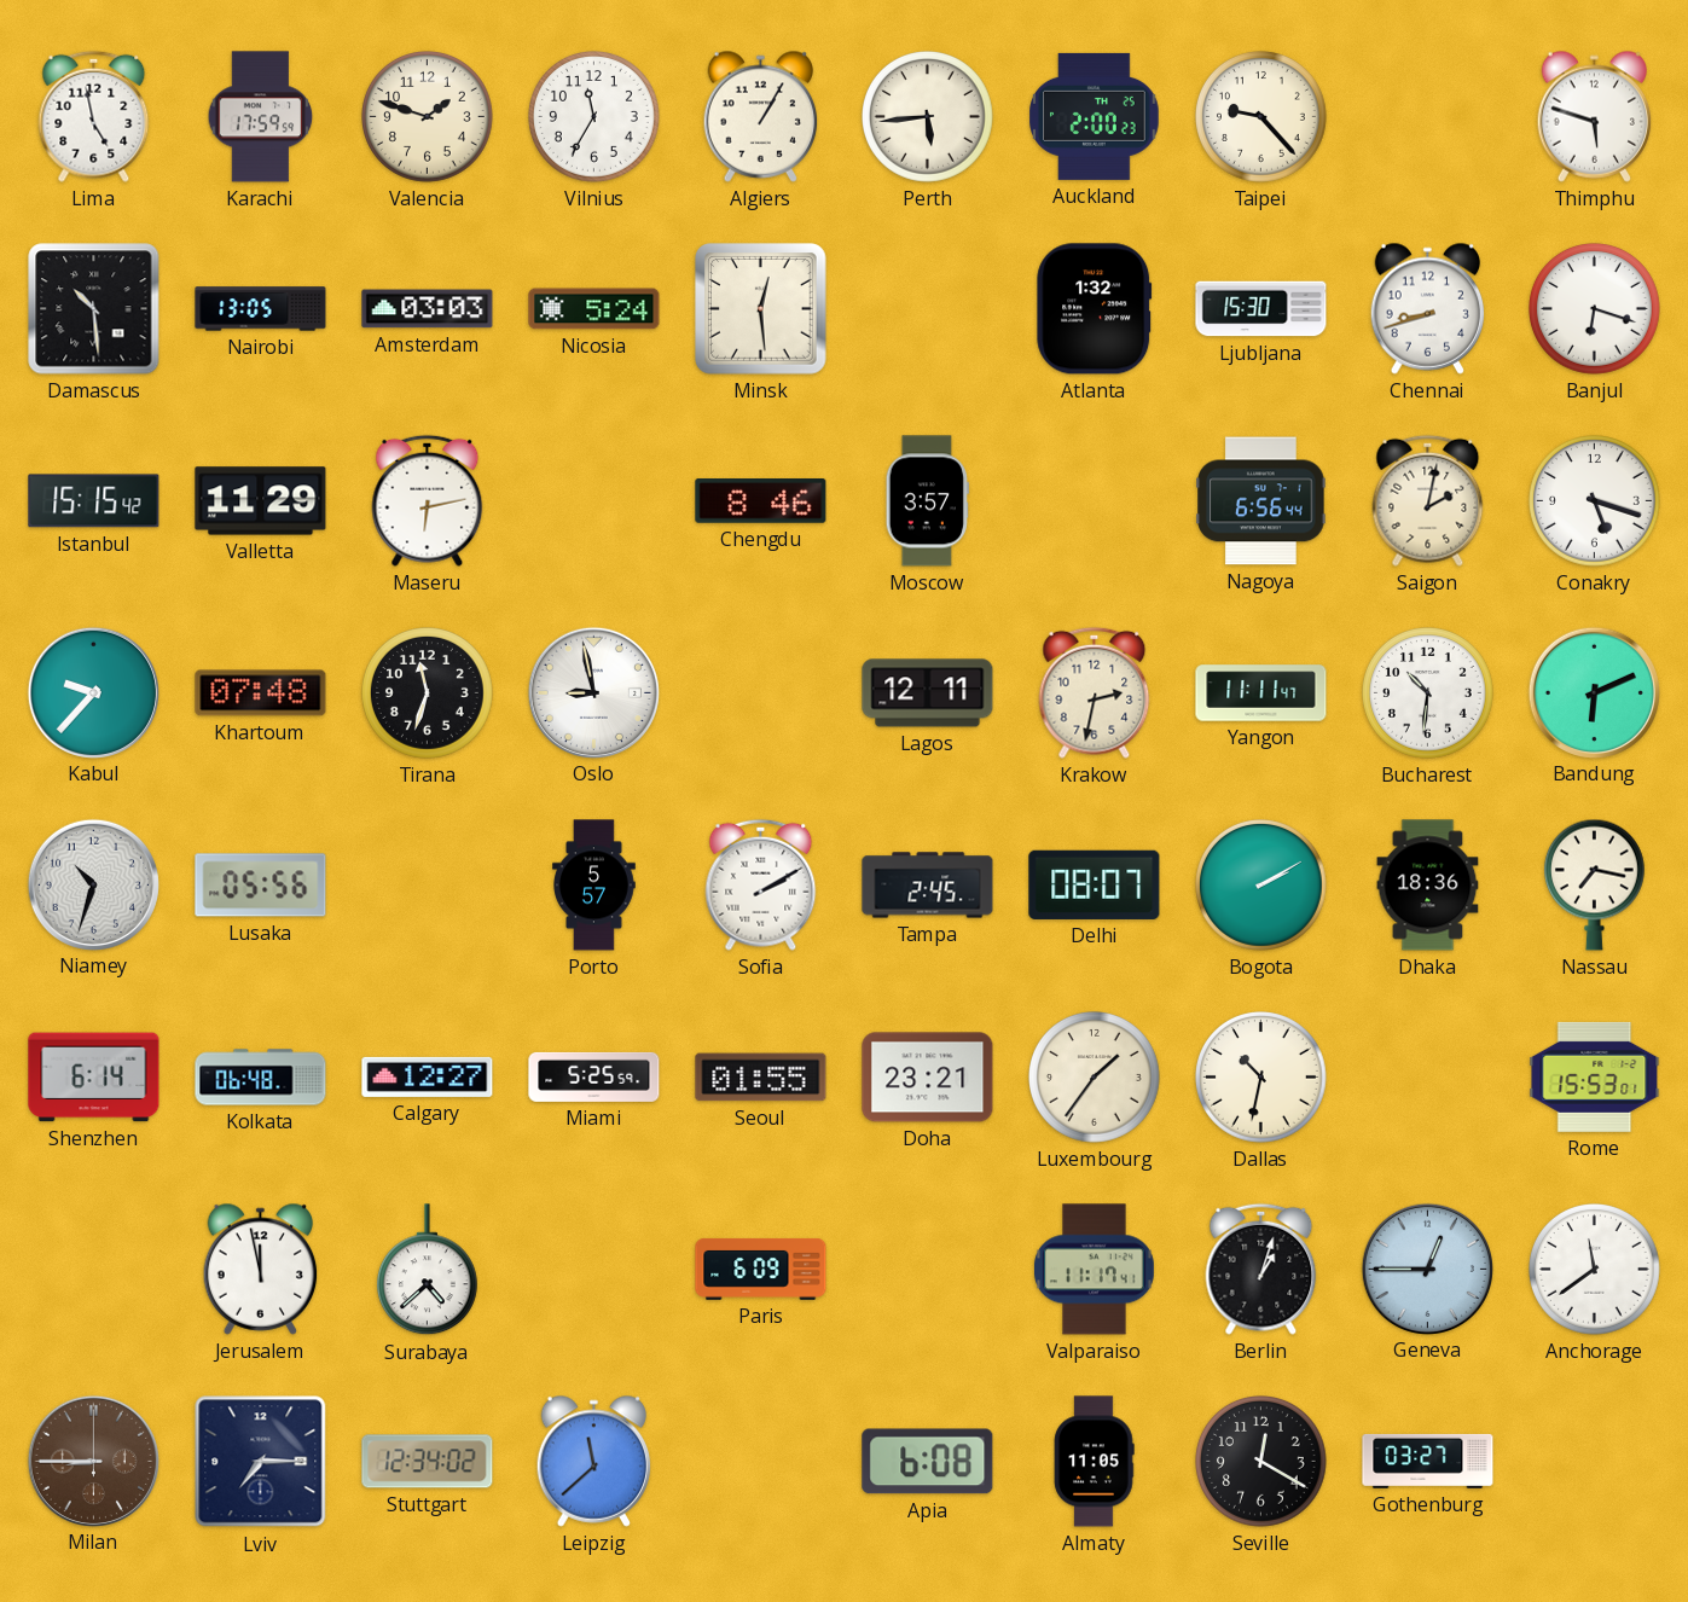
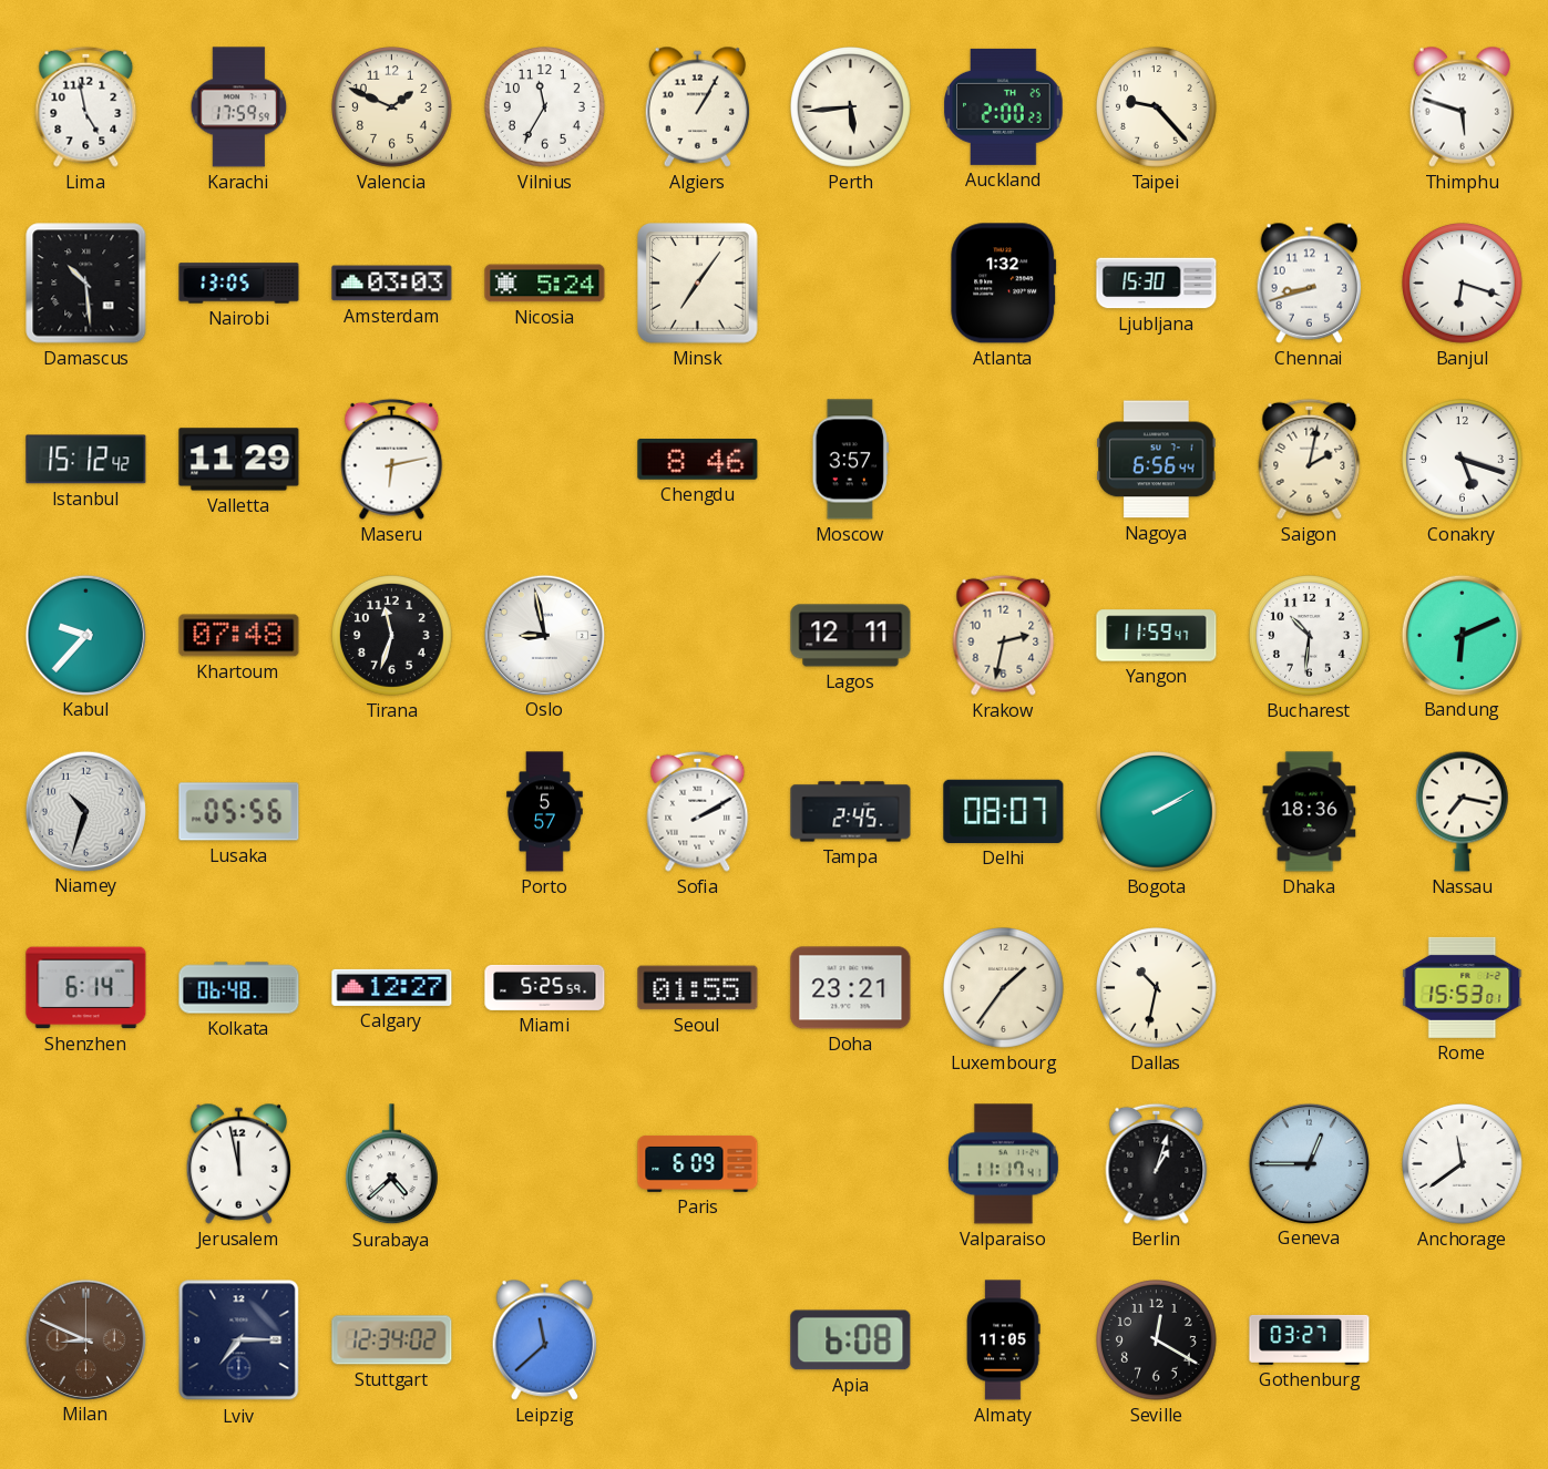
Valencia: 1:48 -> 1:49
Minsk: 12:29 -> 7:06
Istanbul: 15:15 -> 15:12
Yangon: 11:11 -> 11:59
Milan: 8:45 -> 8:49
